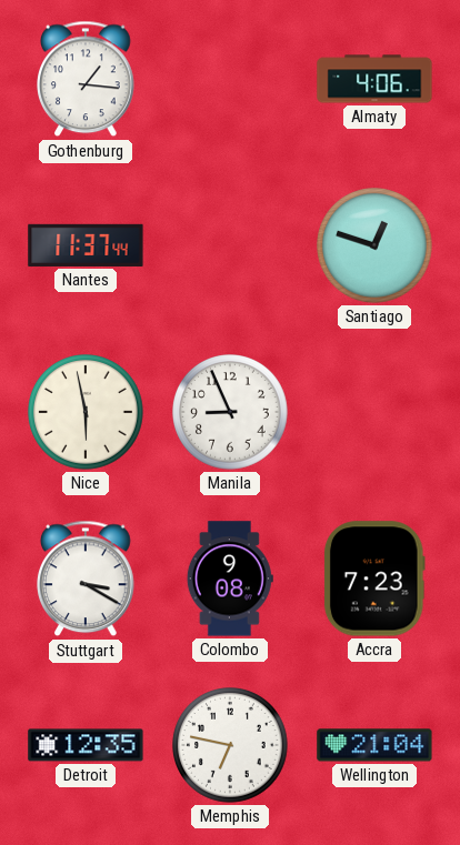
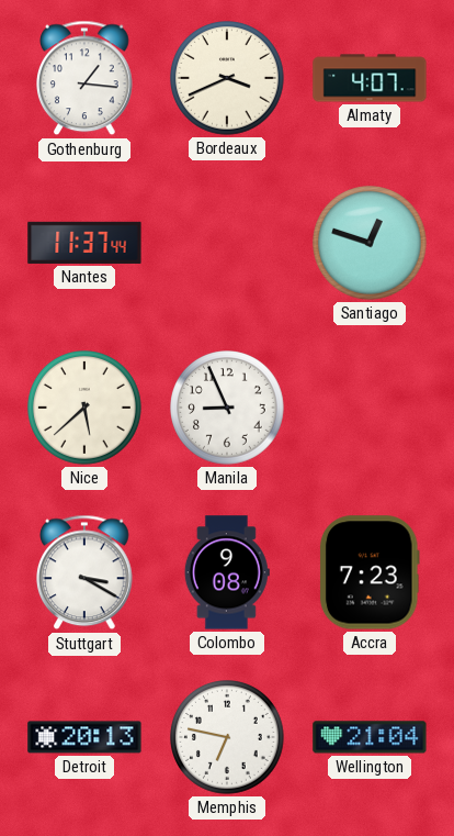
Bordeaux: none -> 3:41
Almaty: 4:06 -> 4:07
Nice: 5:58 -> 5:38
Detroit: 12:35 -> 20:13
